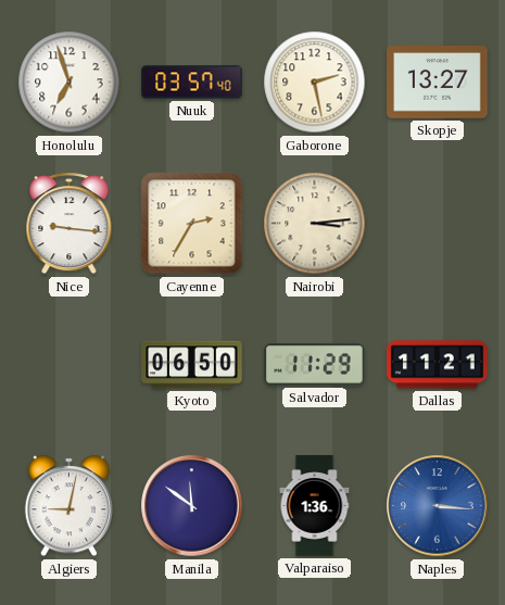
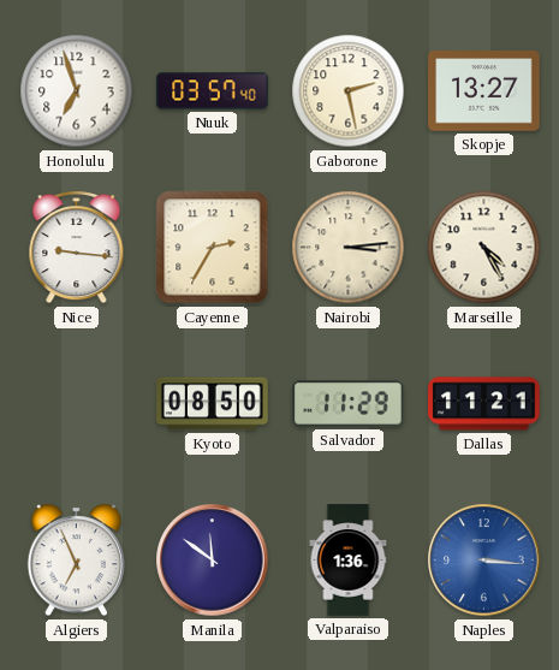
Marseille: none -> 4:25
Kyoto: 06:50 -> 08:50
Algiers: 9:02 -> 6:56
